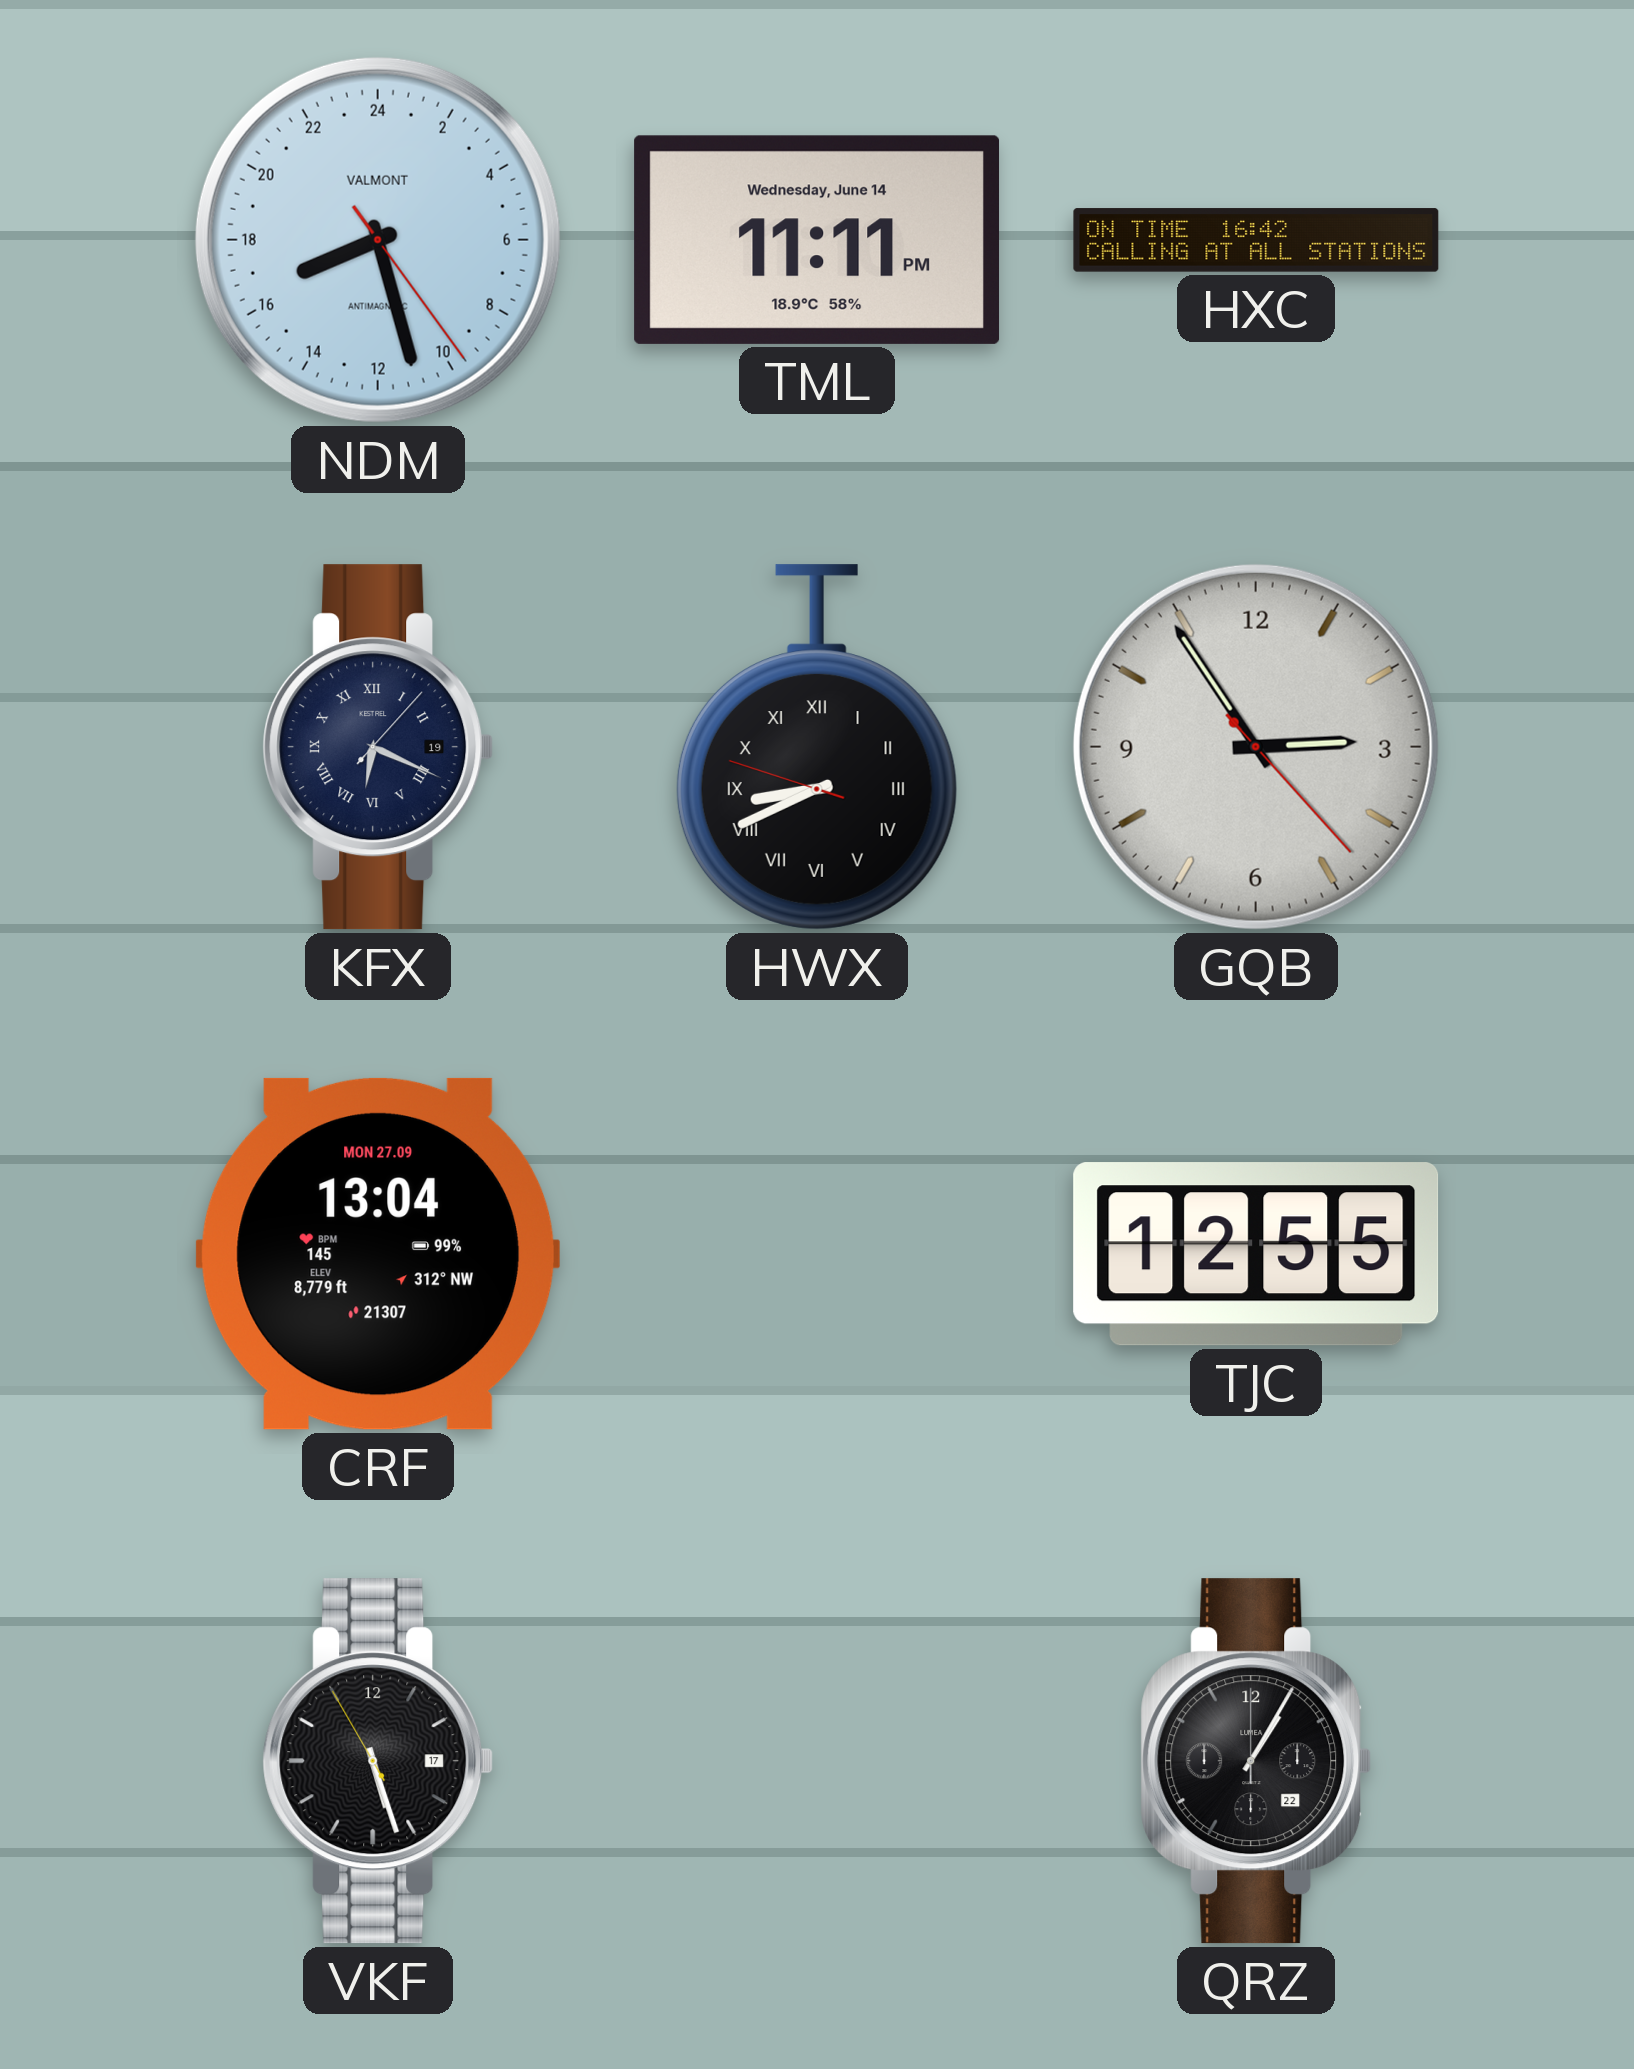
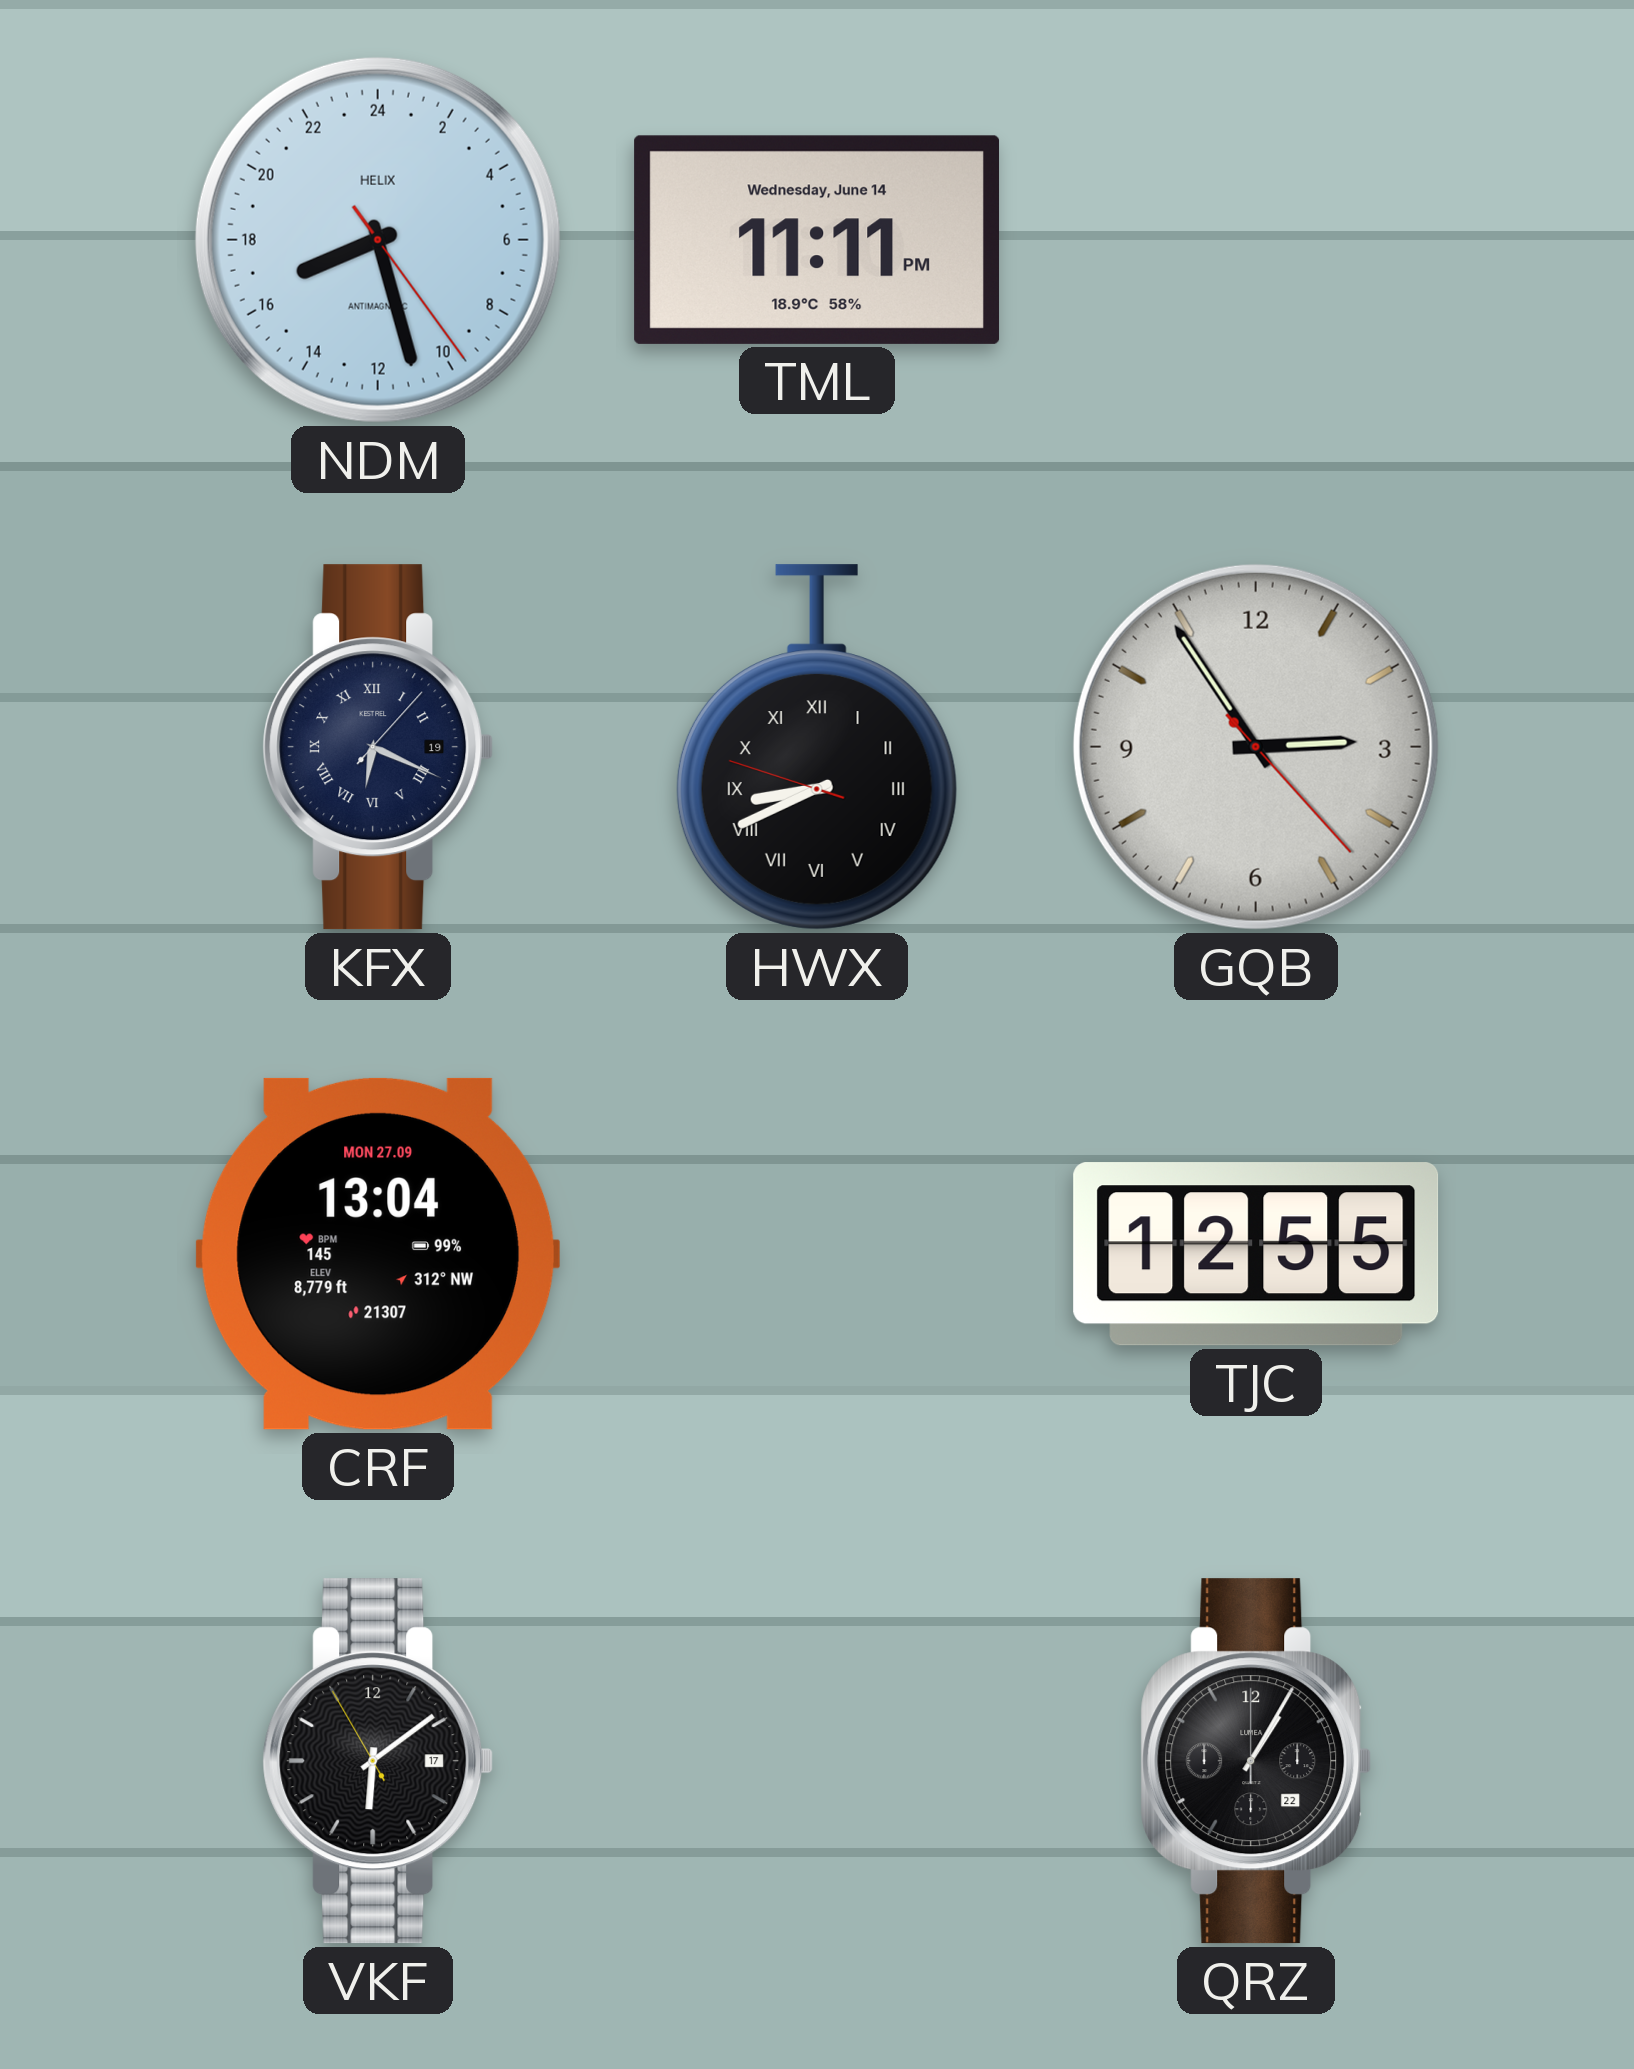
NDM brand: VALMONT -> HELIX
HXC: 16:42 -> none
VKF: 5:26 -> 6:08
